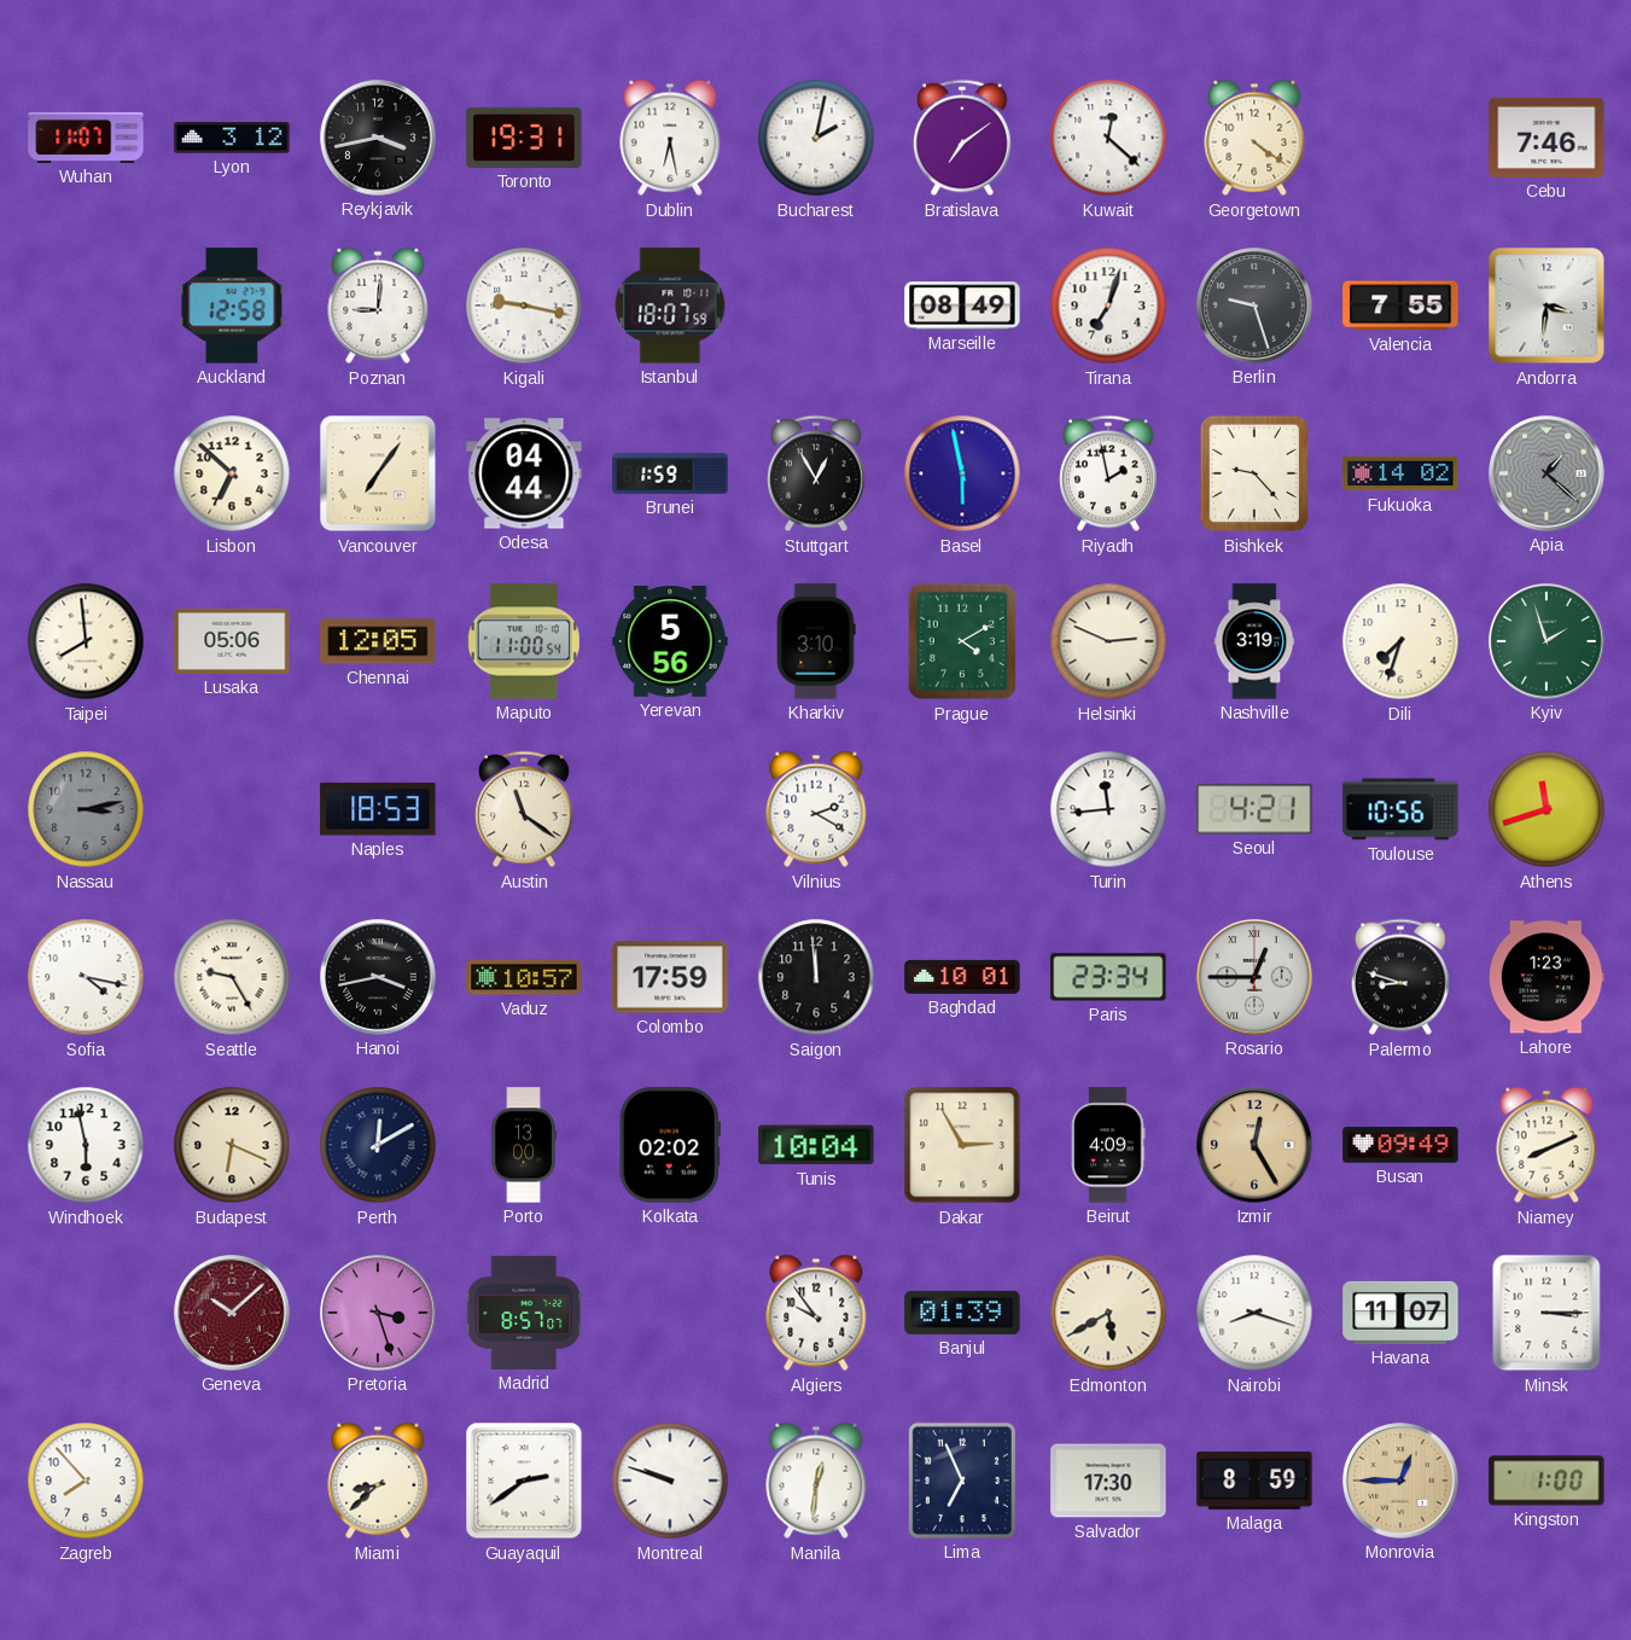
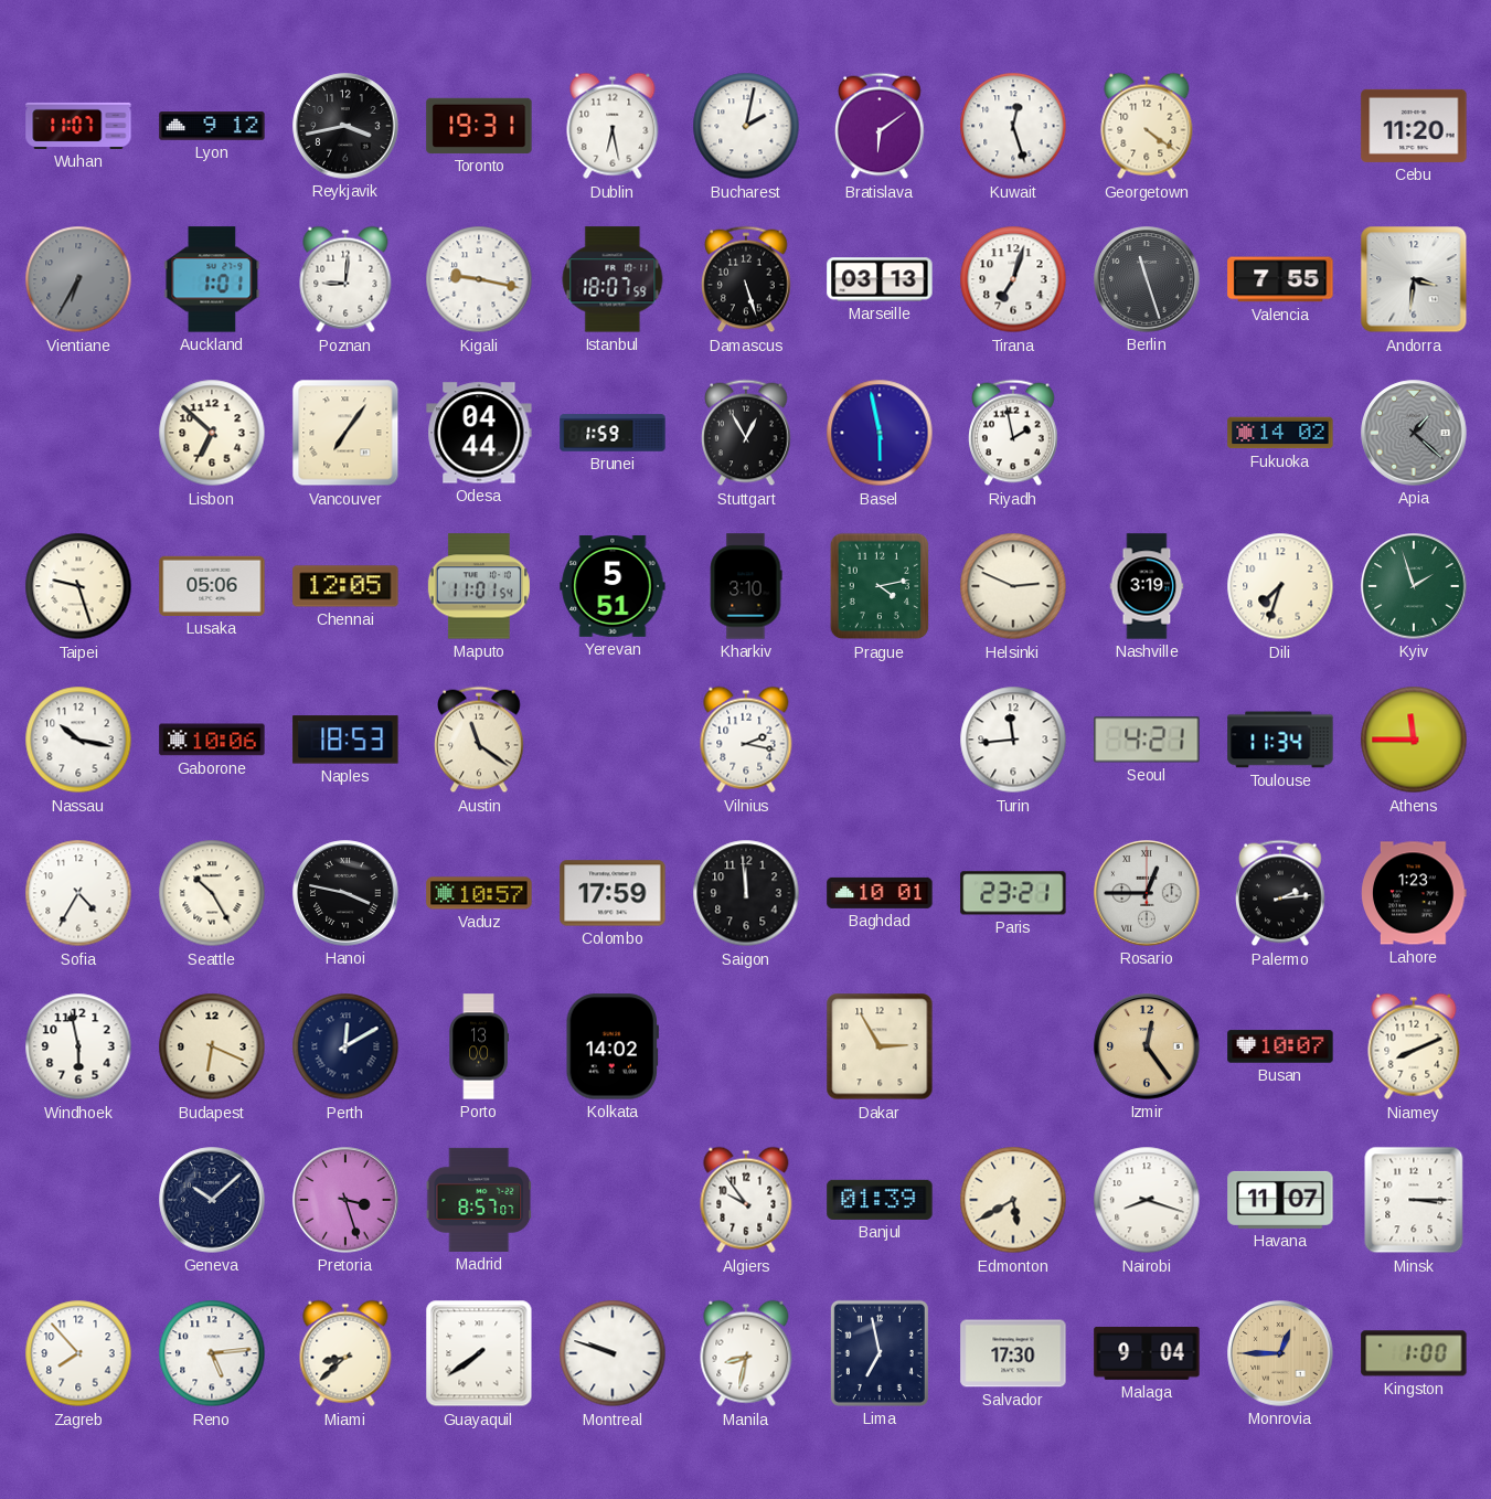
Lyon: 3:12 -> 9:12
Bratislava: 7:09 -> 6:09
Kuwait: 12:22 -> 12:27
Cebu: 7:46 -> 11:20
Vientiane: none -> 6:35
Auckland: 12:58 -> 1:01
Damascus: none -> 5:27
Marseille: 08:49 -> 03:13
Berlin: 9:27 -> 11:27
Bishkek: 9:23 -> none
Taipei: 7:59 -> 9:27
Maputo: 11:00 -> 11:01
Yerevan: 5:56 -> 5:51
Prague: 4:10 -> 4:13
Nassau: 3:13 -> 10:17
Nassau dial: grey -> white
Gaborone: none -> 10:06
Vilnius: 2:20 -> 2:17
Toulouse: 10:56 -> 11:34
Athens: 11:42 -> 11:45
Sofia: 4:17 -> 4:35
Seattle: 9:25 -> 10:25
Hanoi: 3:43 -> 3:47
Paris: 23:34 -> 23:21
Palermo: 8:48 -> 2:14
Kolkata: 02:02 -> 14:02
Tunis: 10:04 -> none
Beirut: 4:09 -> none
Izmir: 12:25 -> 12:24
Busan: 09:49 -> 10:07
Geneva dial: burgundy -> navy
Reno: none -> 5:14
Guayaquil: 2:39 -> 7:39
Manila: 12:31 -> 8:32
Lima: 6:56 -> 6:58
Malaga: 8:59 -> 9:04
